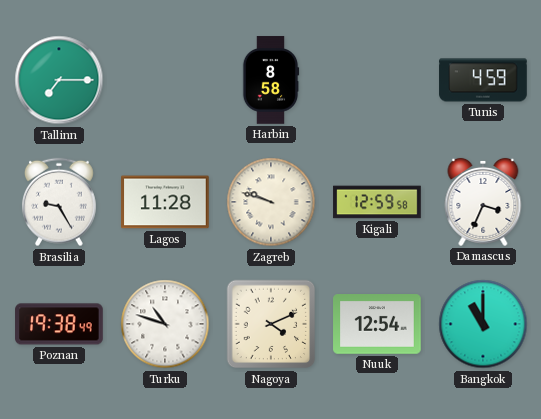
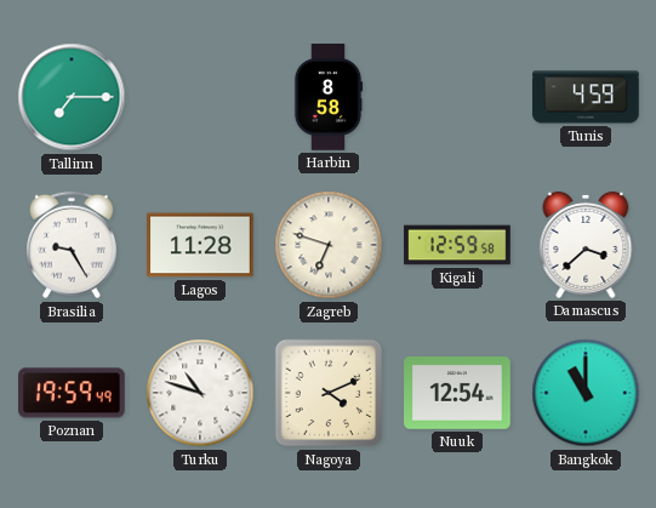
Zagreb: 9:48 -> 6:48
Damascus: 3:34 -> 3:38
Poznan: 19:38 -> 19:59
